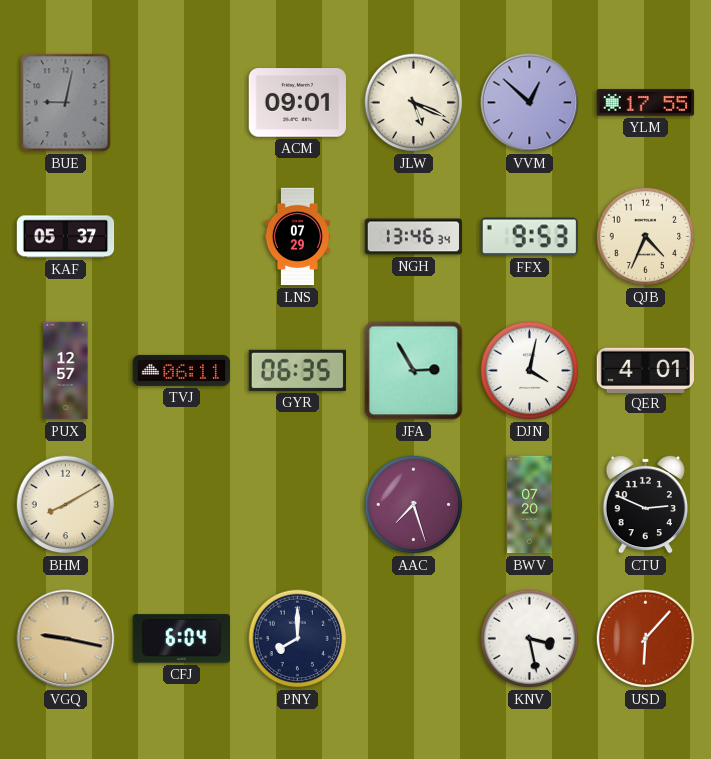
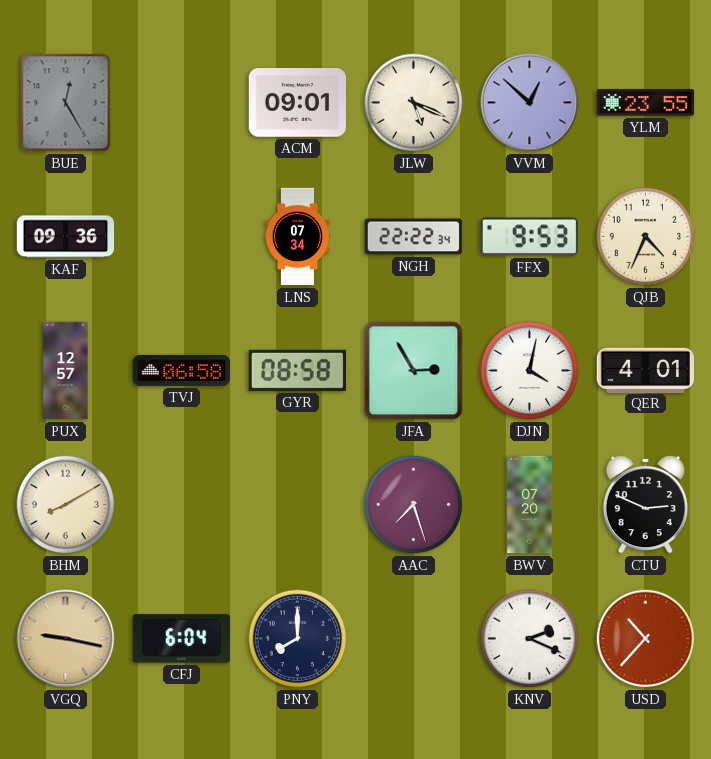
BUE: 9:02 -> 12:25
YLM: 17:55 -> 23:55
KAF: 05:37 -> 09:36
LNS: 07:29 -> 07:34
NGH: 13:46 -> 22:22
TVJ: 06:11 -> 06:58
GYR: 06:35 -> 08:58
KNV: 3:28 -> 2:19
USD: 6:07 -> 10:37
